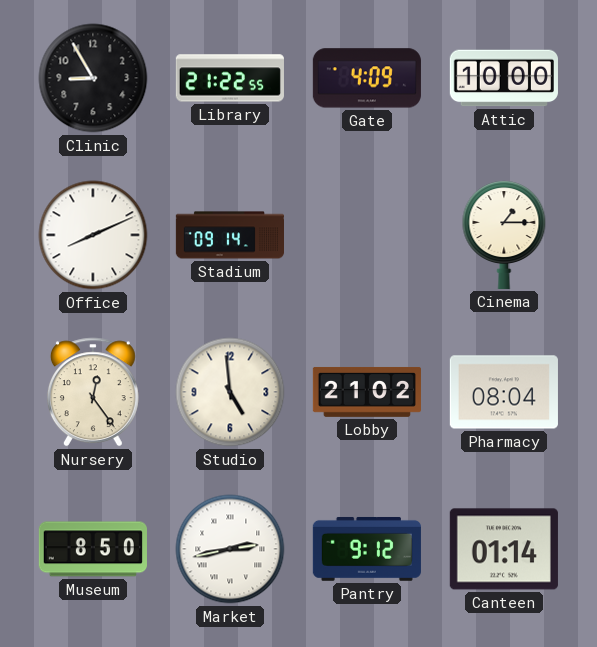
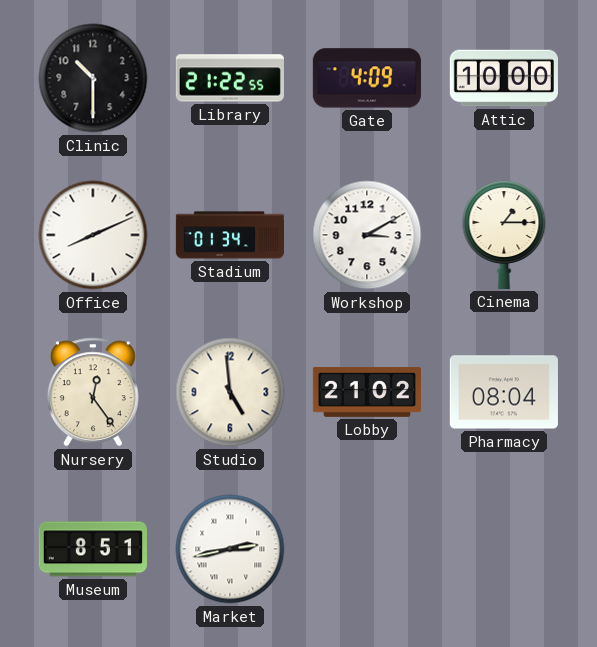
Clinic: 8:55 -> 10:30
Stadium: 09:14 -> 01:34
Workshop: none -> 3:10
Museum: 8:50 -> 8:51
Pantry: 9:12 -> none
Canteen: 01:14 -> none
